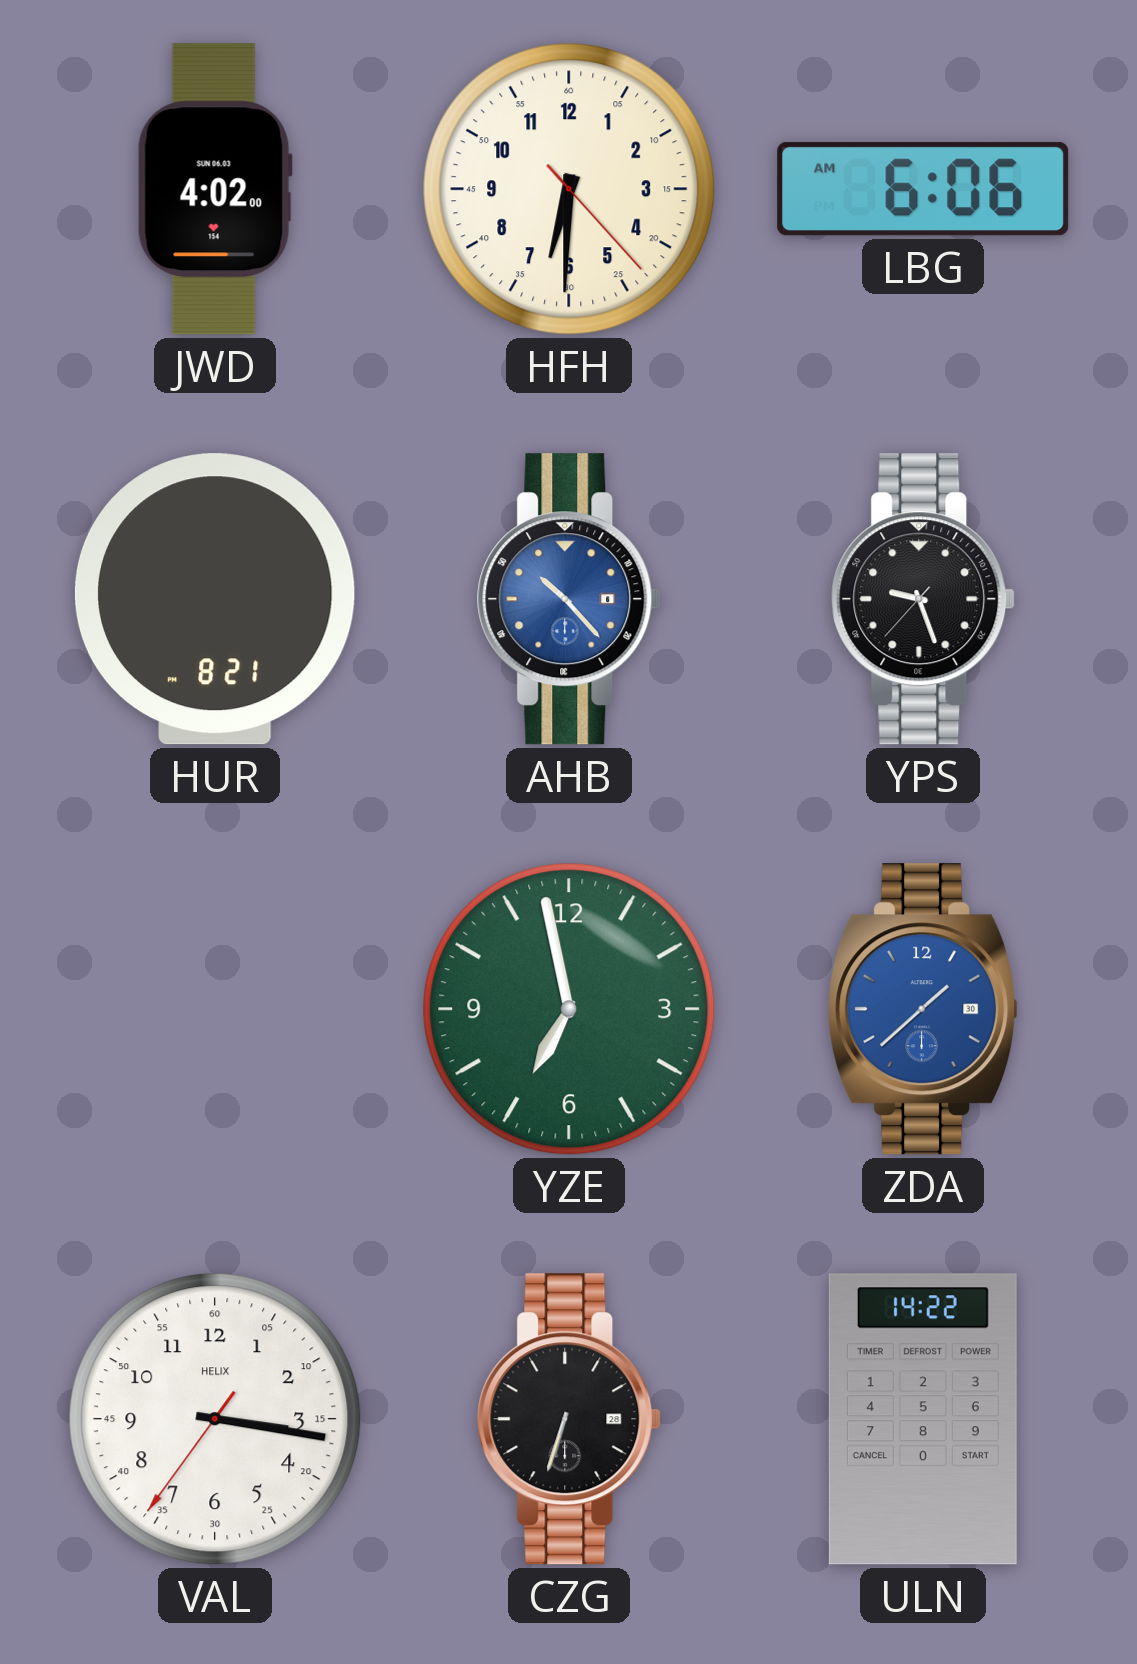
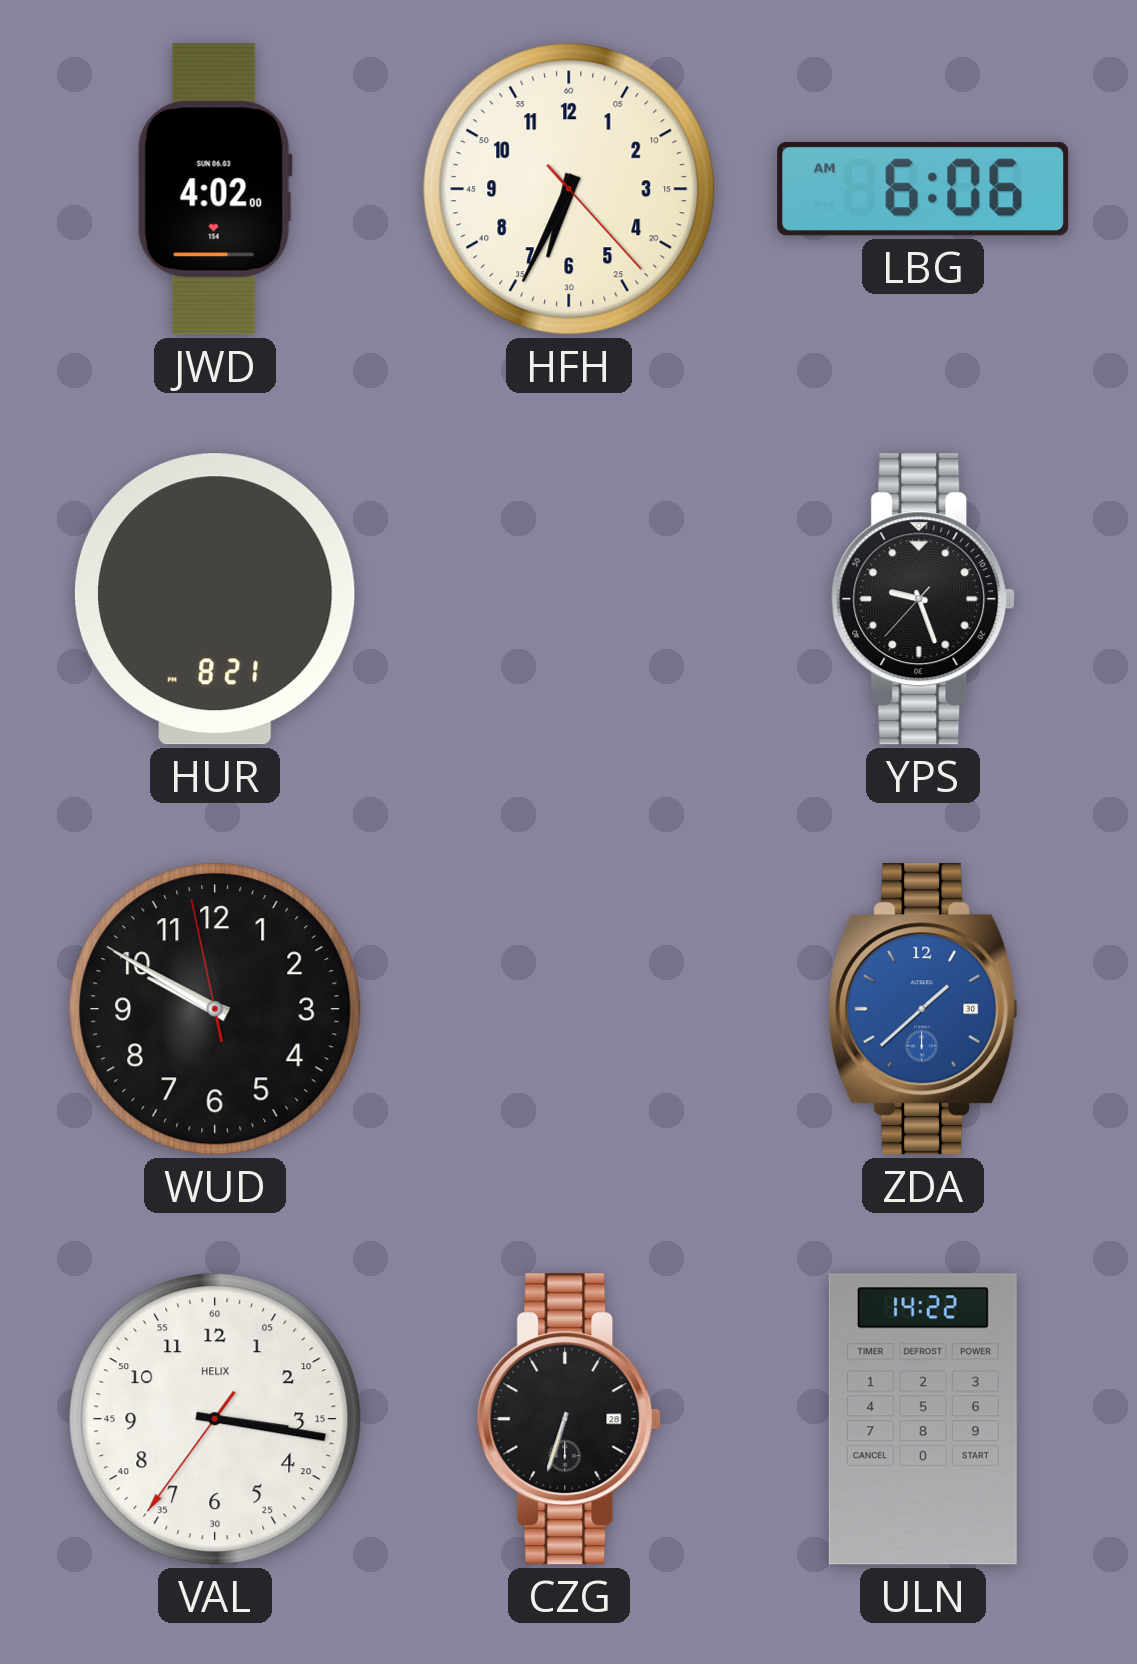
HFH: 6:30 -> 6:34
AHB: 10:23 -> none
WUD: none -> 9:49
YZE: 6:58 -> none
